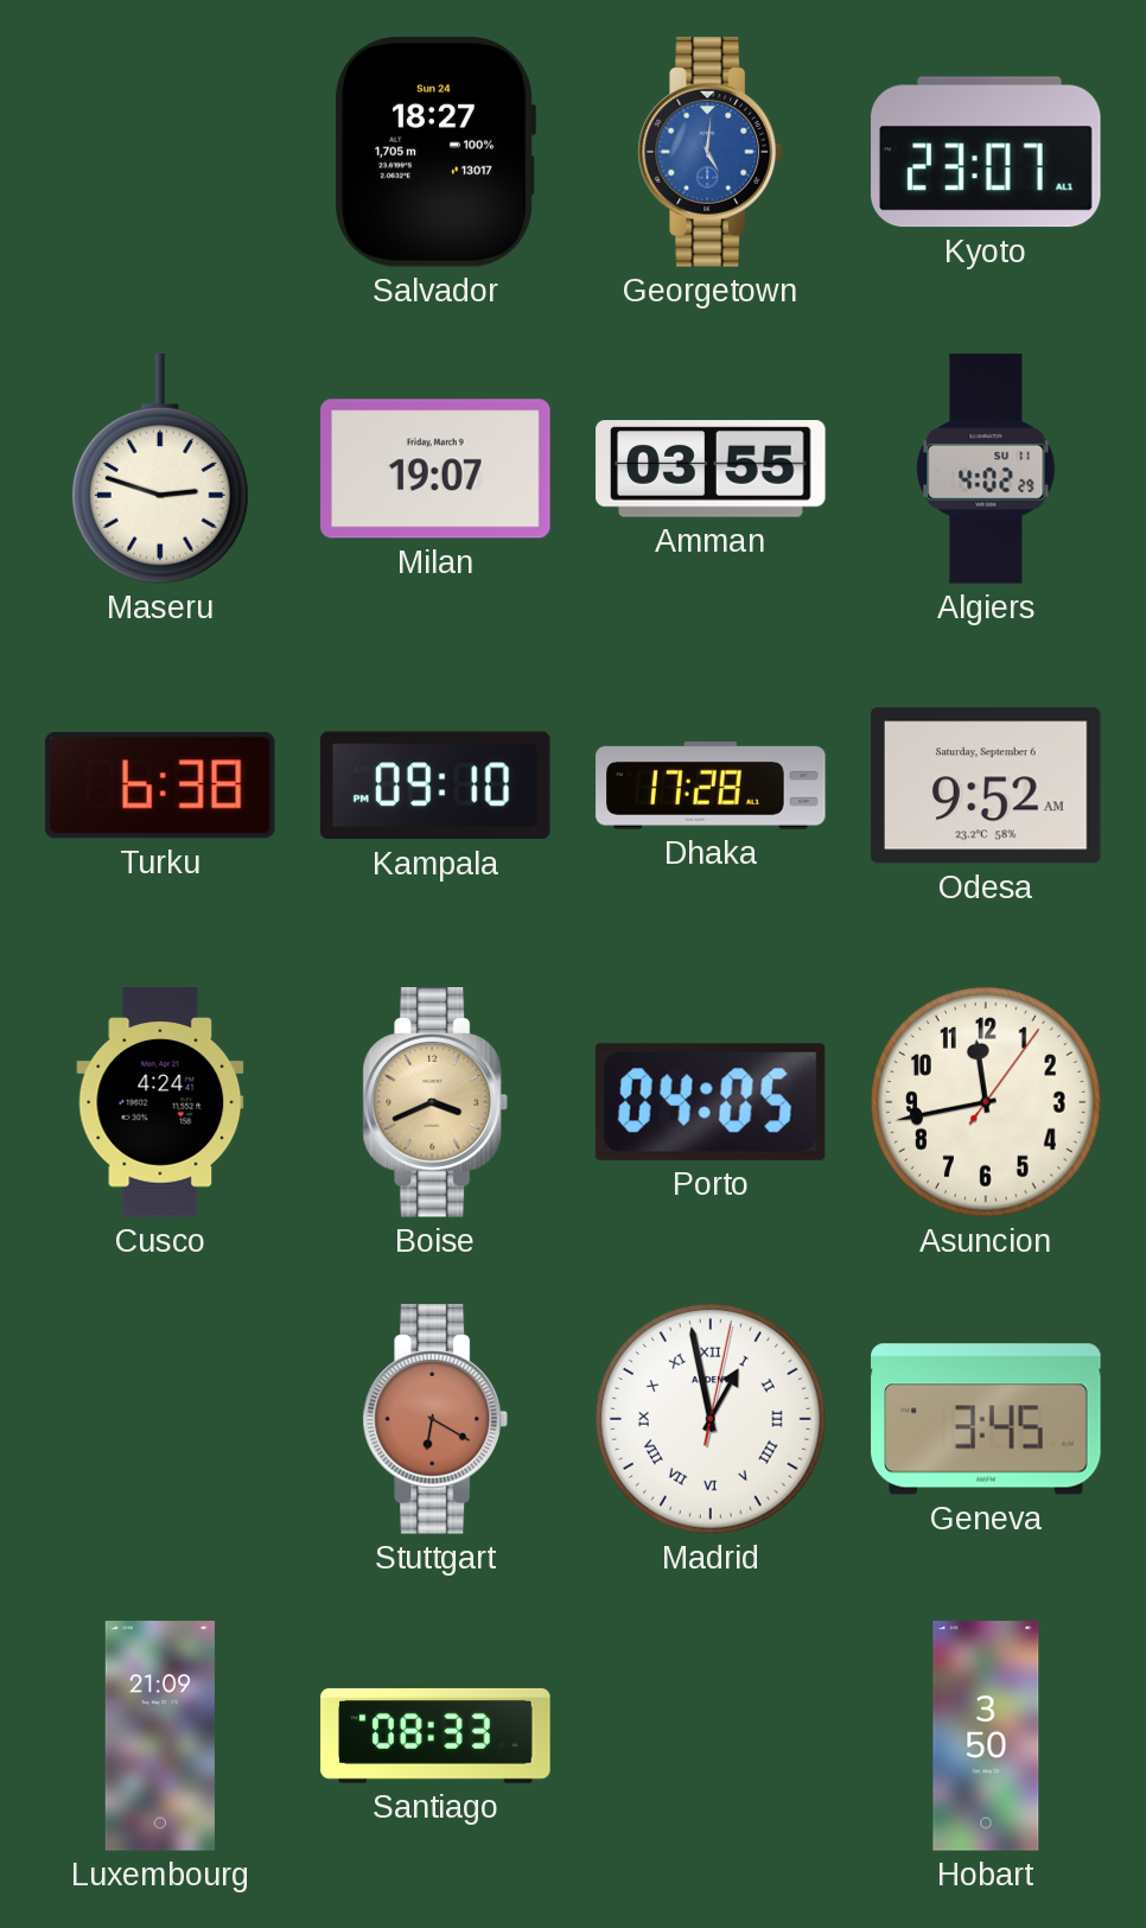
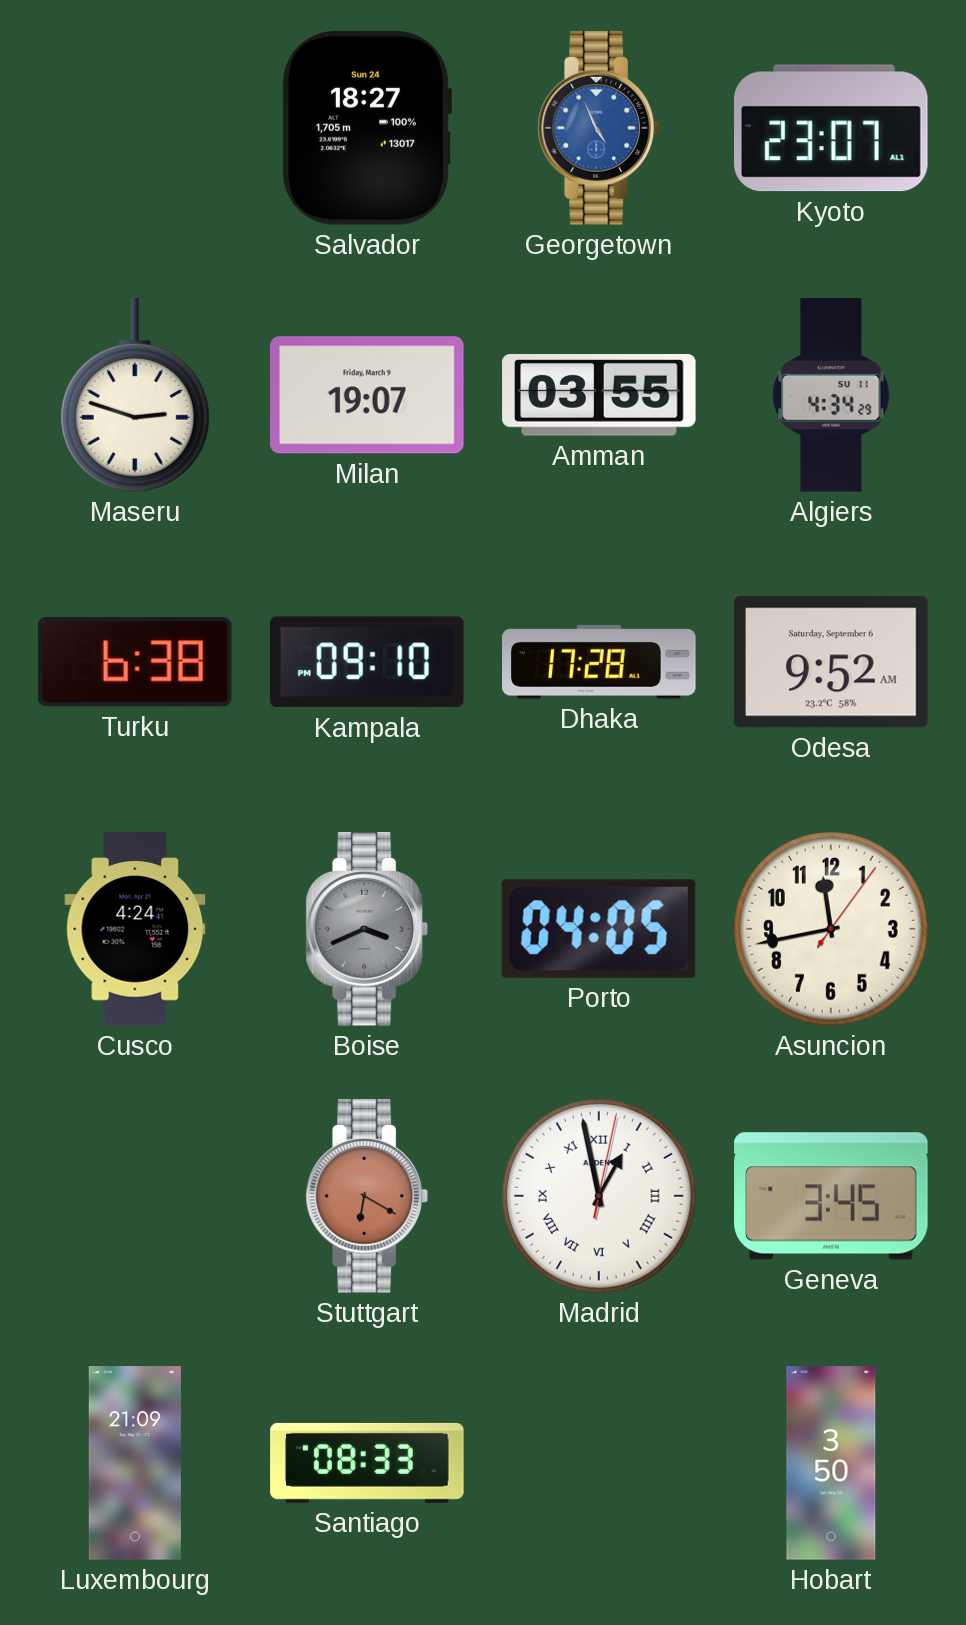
Georgetown: 5:01 -> 4:56
Algiers: 4:02 -> 4:34
Boise dial: champagne -> grey
